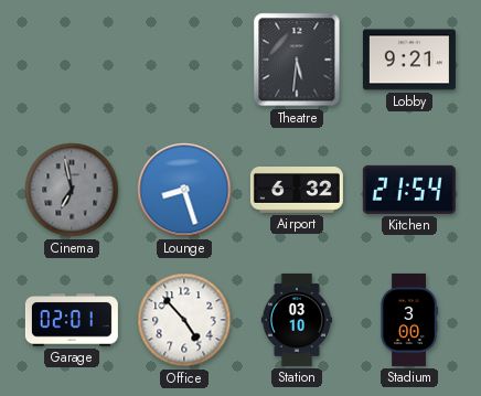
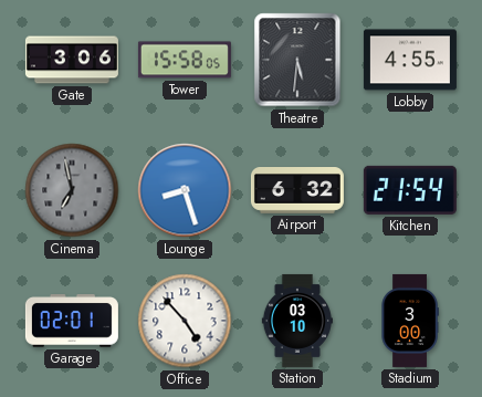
Gate: none -> 3:06
Tower: none -> 15:58
Lobby: 9:21 -> 4:55
